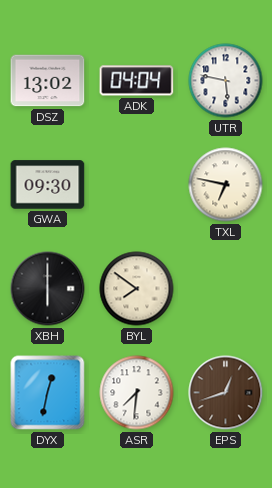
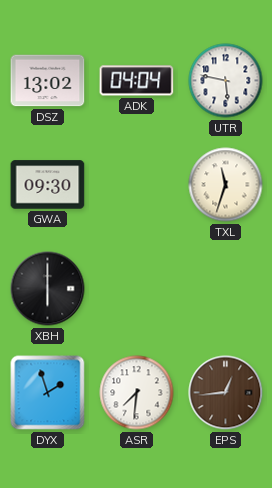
TXL: 6:47 -> 11:33
BYL: 7:51 -> none
DYX: 12:32 -> 1:57
EPS: 12:42 -> 12:44
